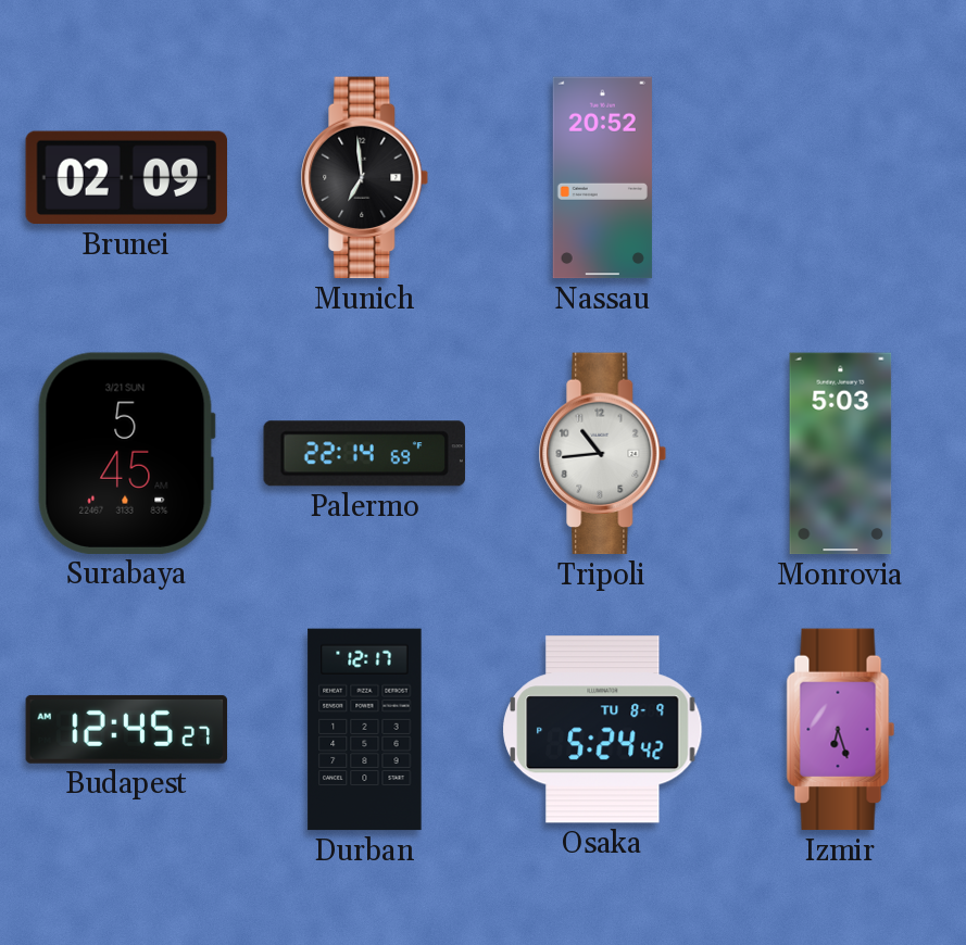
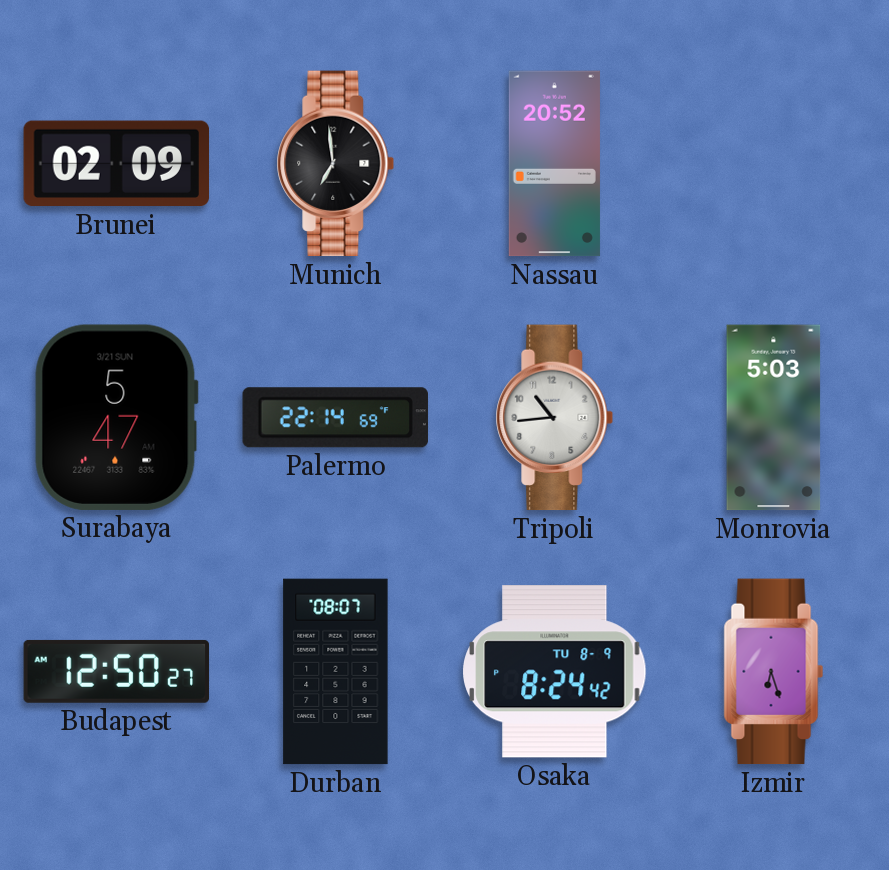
Surabaya: 5:45 -> 5:47
Budapest: 12:45 -> 12:50
Durban: 12:17 -> 08:07
Osaka: 5:24 -> 8:24
